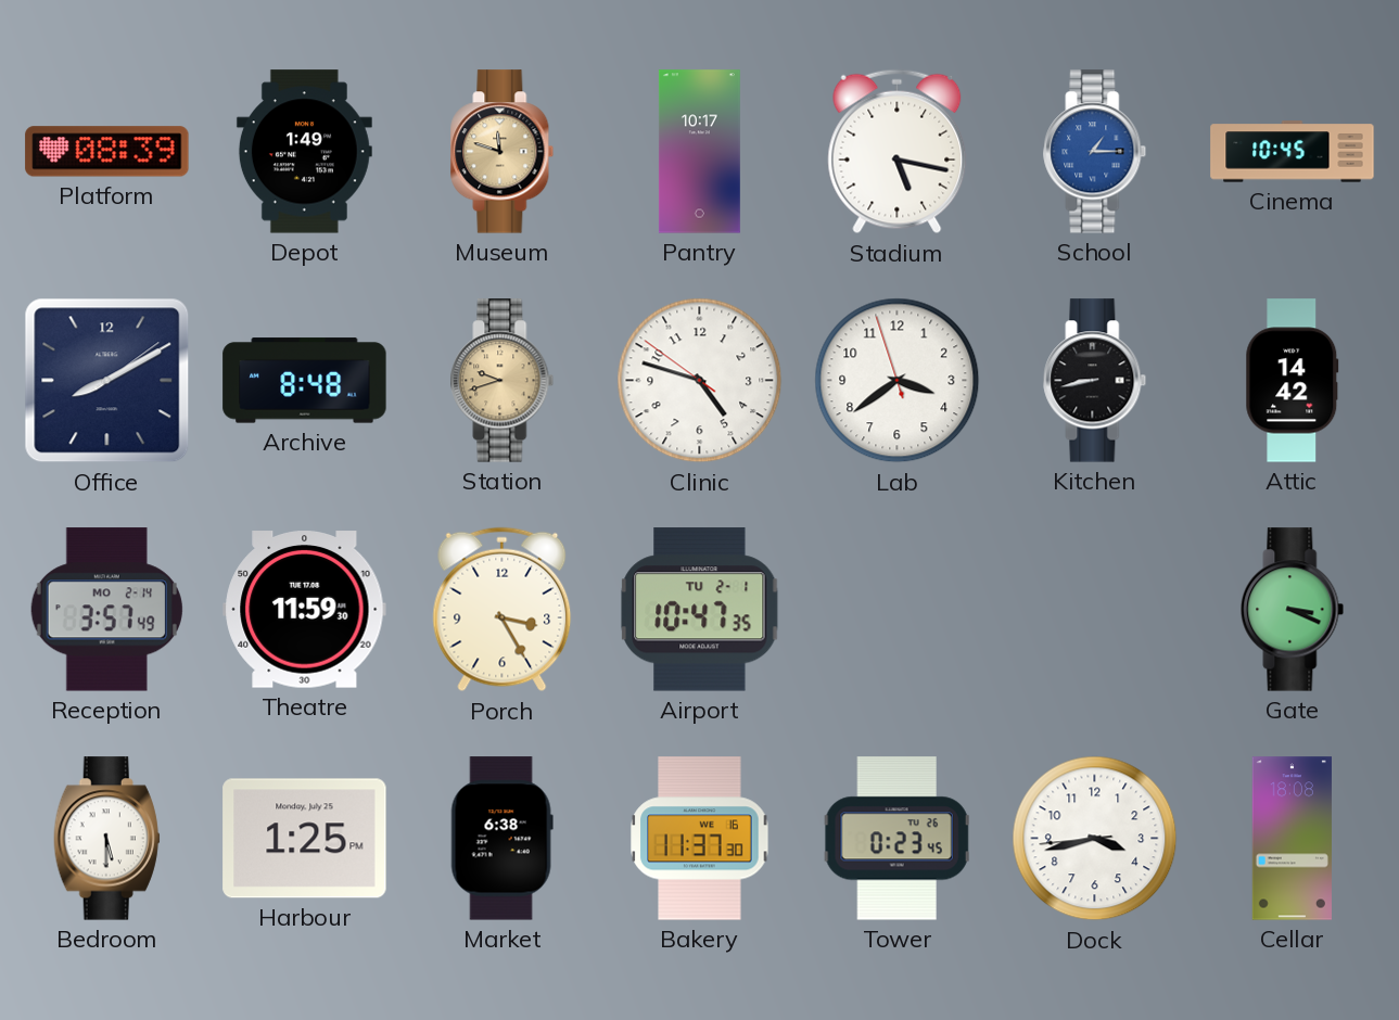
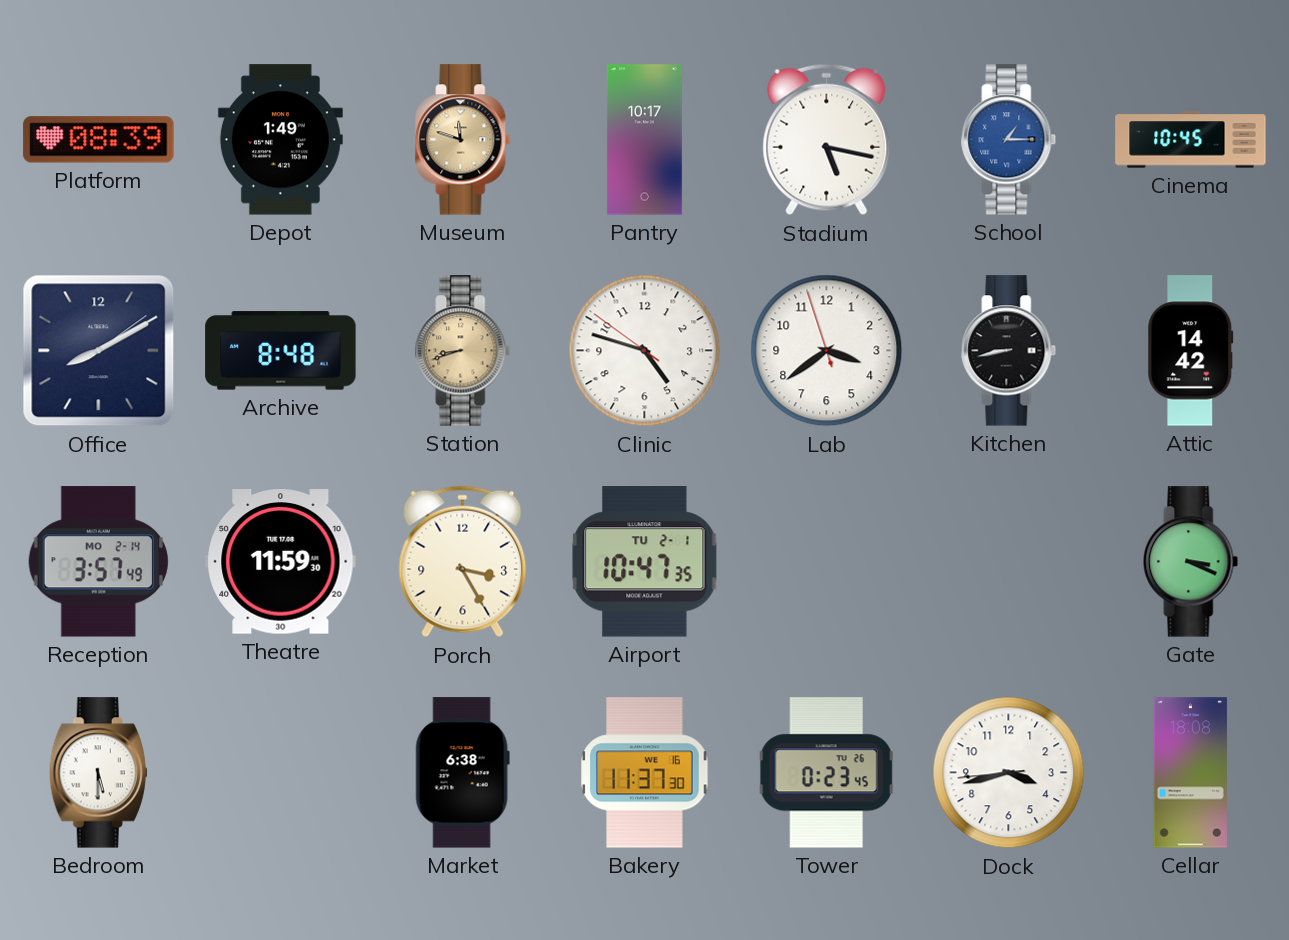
Station: 9:42 -> 8:42
Harbour: 1:25 -> none
